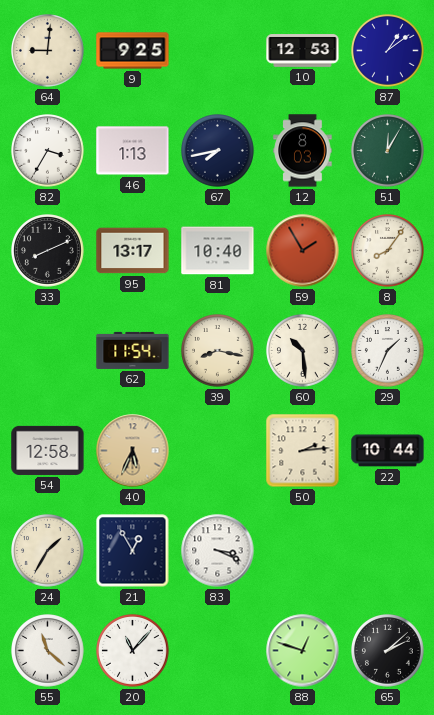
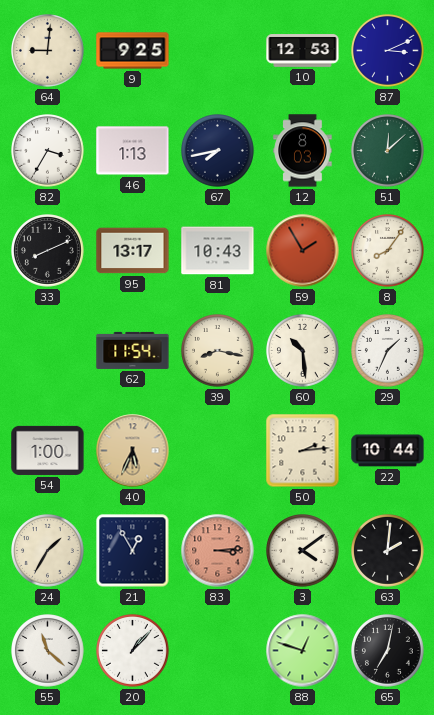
87: 1:09 -> 3:11
51: 12:05 -> 12:08
81: 10:40 -> 10:43
54: 12:58 -> 1:00
83: 3:19 -> 3:14
83 dial: white -> salmon
3: none -> 4:09
63: none -> 2:01
20: 11:07 -> 1:07
65: 2:08 -> 7:02
